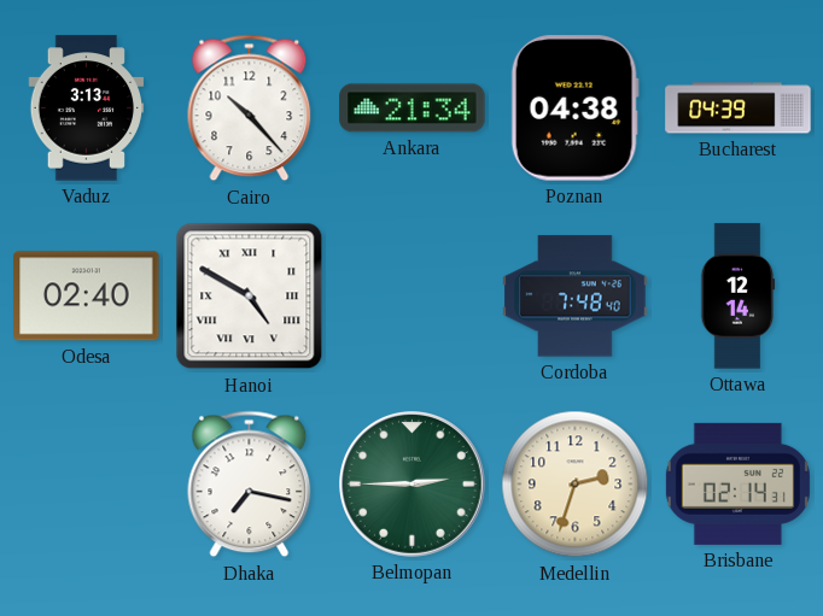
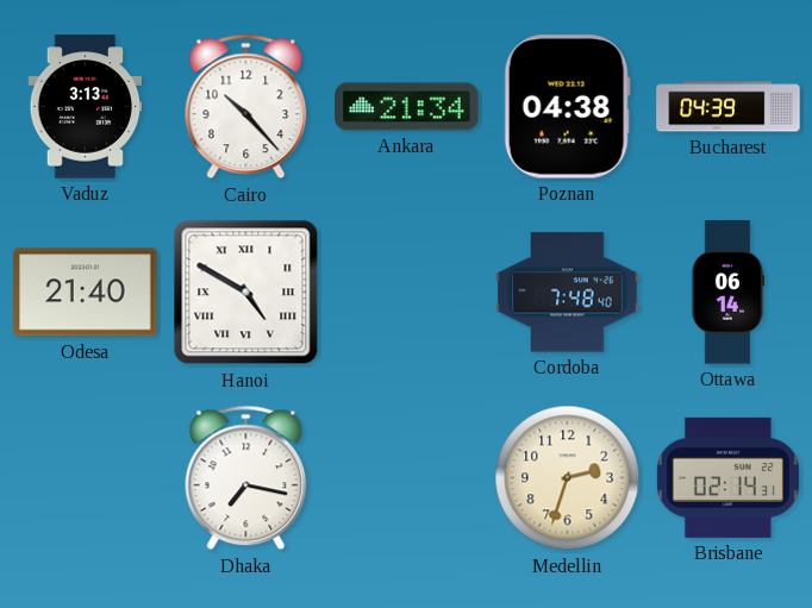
Odesa: 02:40 -> 21:40
Ottawa: 12:14 -> 06:14
Belmopan: 2:45 -> none
